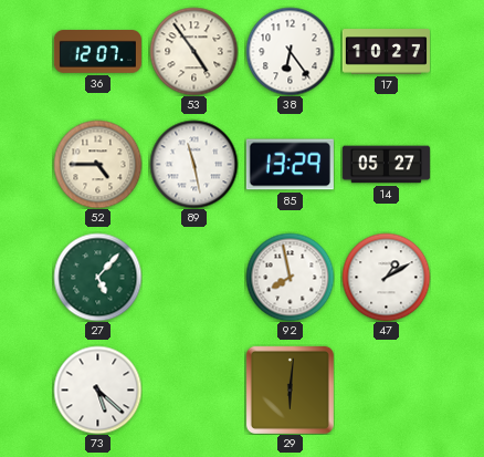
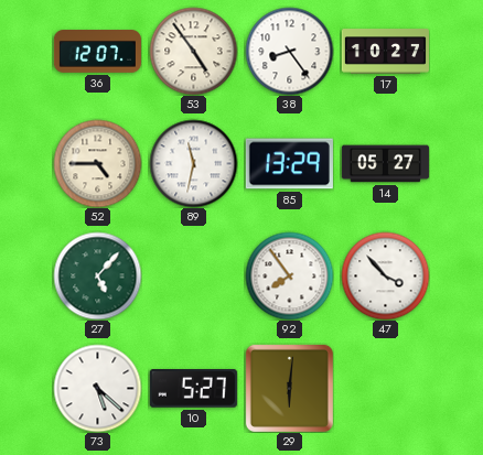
38: 6:24 -> 8:24
89: 11:28 -> 11:32
92: 7:58 -> 7:54
47: 1:10 -> 3:53
10: none -> 5:27
